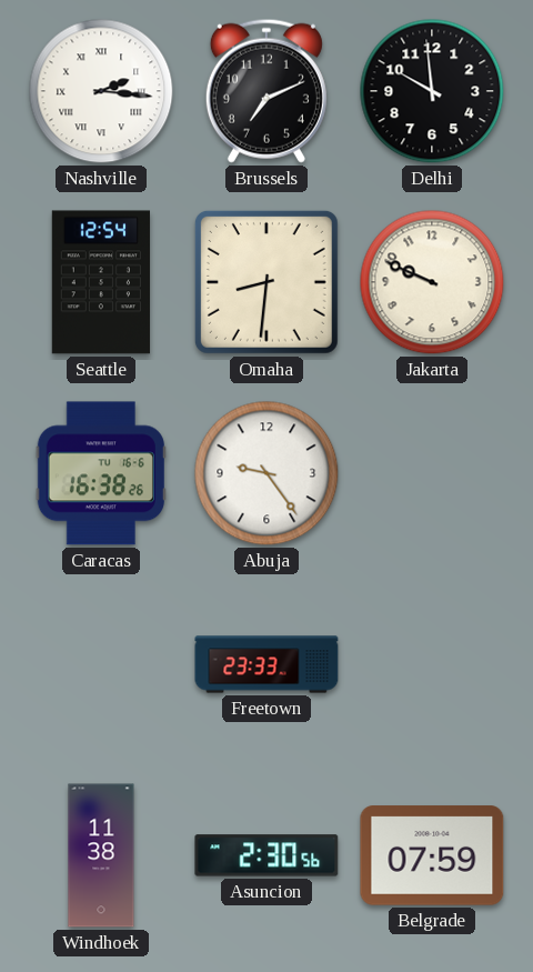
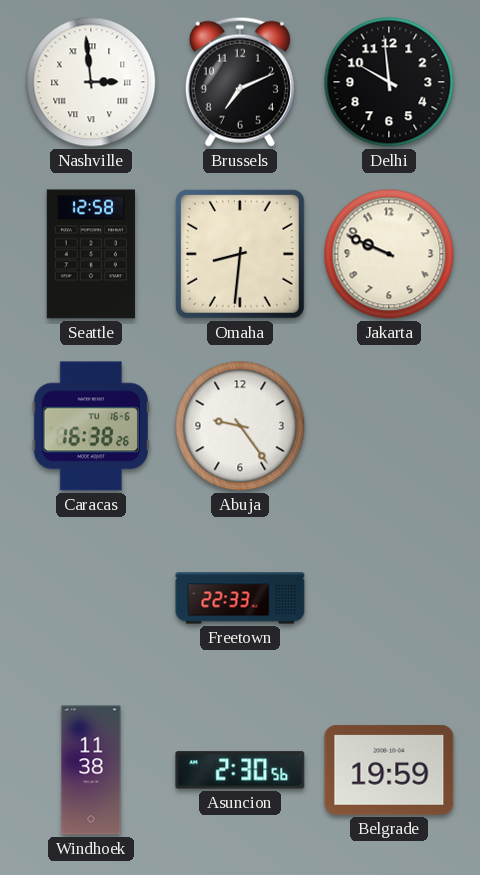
Nashville: 2:16 -> 2:59
Seattle: 12:54 -> 12:58
Freetown: 23:33 -> 22:33
Belgrade: 07:59 -> 19:59
